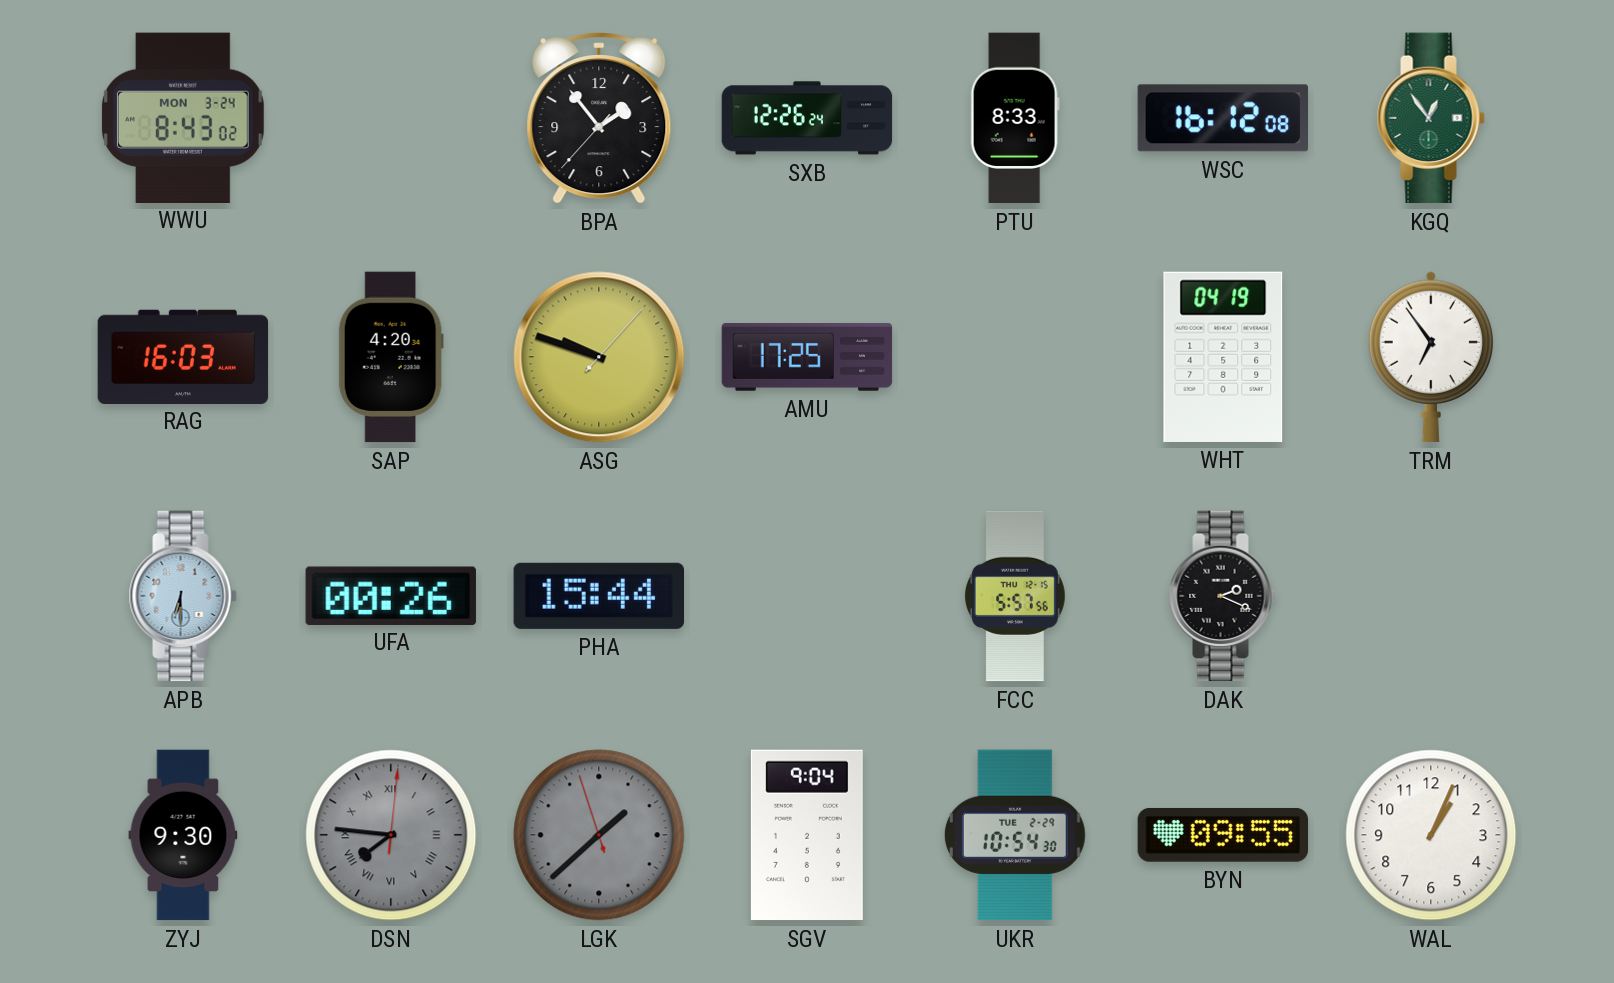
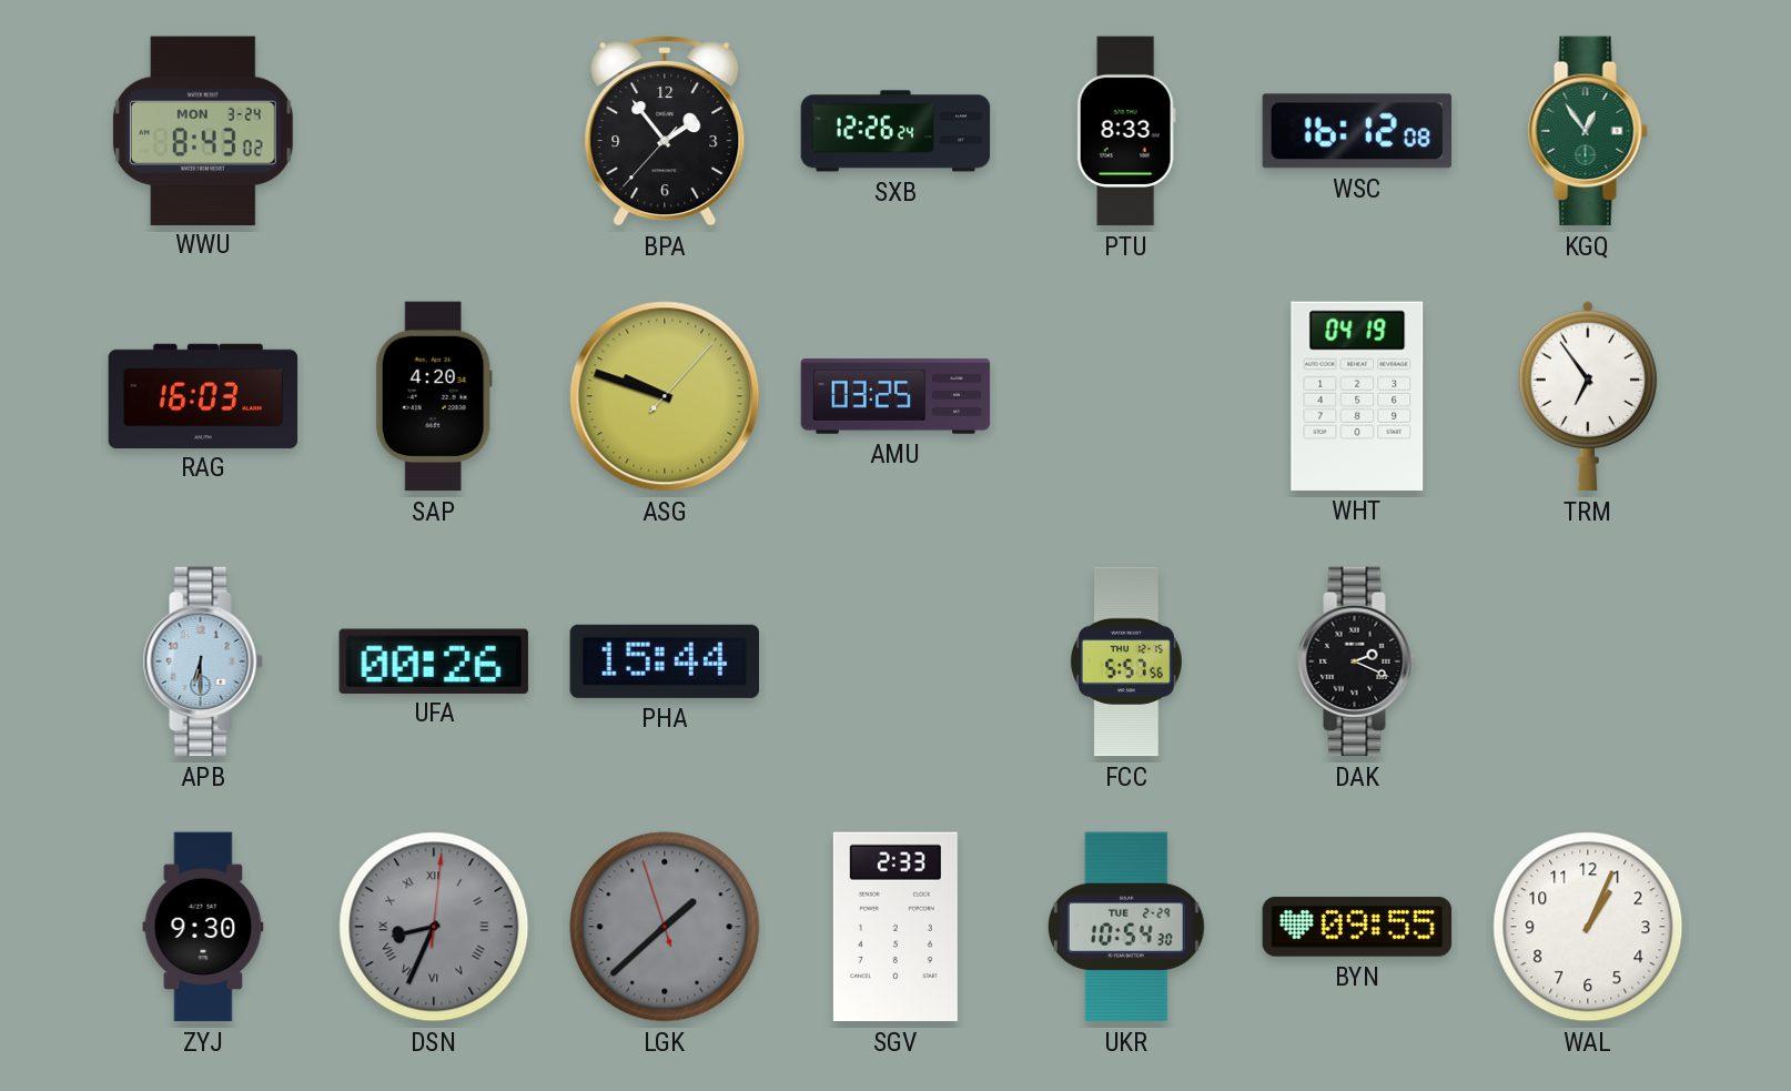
AMU: 17:25 -> 03:25
DSN: 7:46 -> 8:34
SGV: 9:04 -> 2:33
